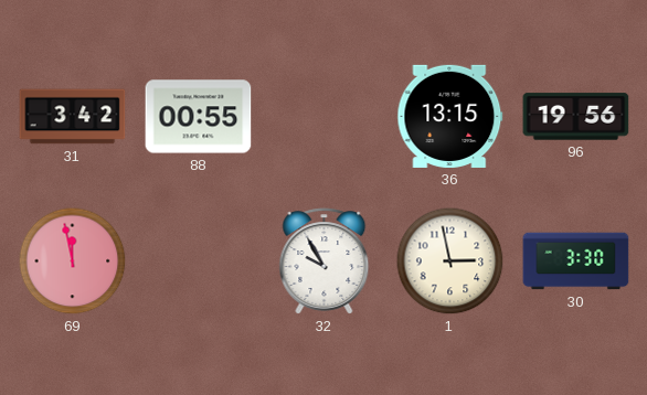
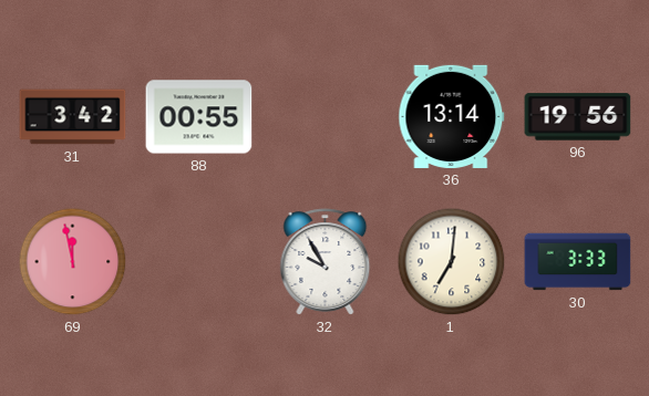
36: 13:15 -> 13:14
1: 2:58 -> 7:01
30: 3:30 -> 3:33
